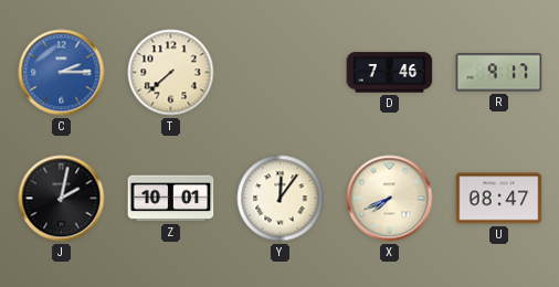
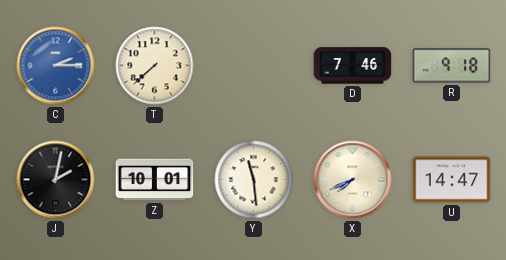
R: 9:17 -> 9:18
Y: 12:06 -> 11:29
U: 08:47 -> 14:47
